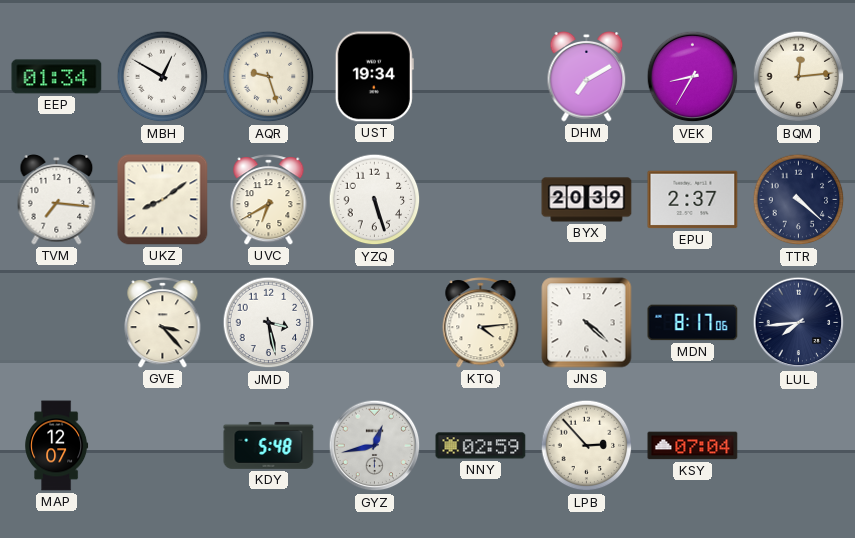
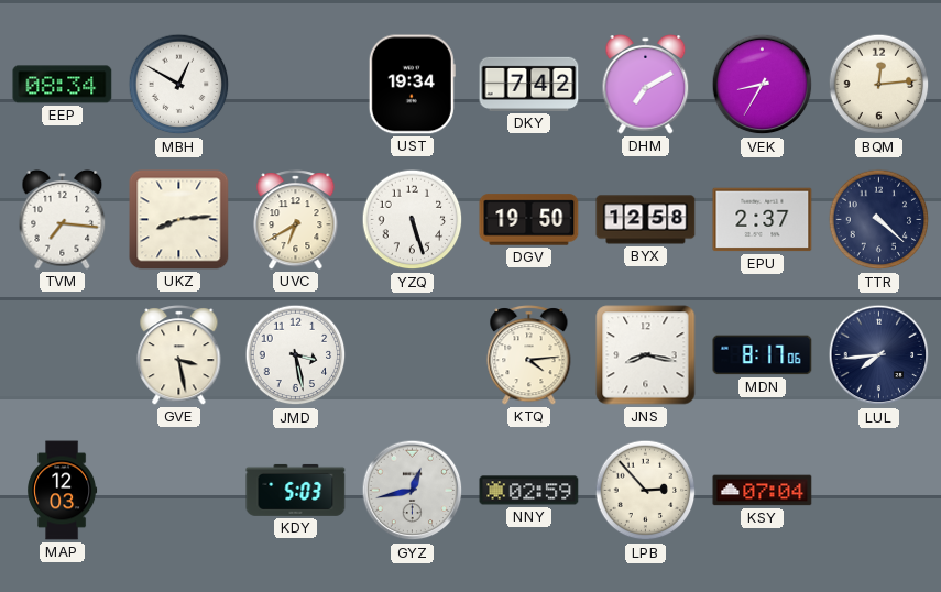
EEP: 01:34 -> 08:34
AQR: 9:27 -> none
DKY: none -> 7:42
UKZ: 8:09 -> 8:14
DGV: none -> 19:50
BYX: 20:39 -> 12:58
GVE: 3:23 -> 3:28
JNS: 4:22 -> 8:17
MAP: 12:07 -> 12:03
KDY: 5:48 -> 5:03
